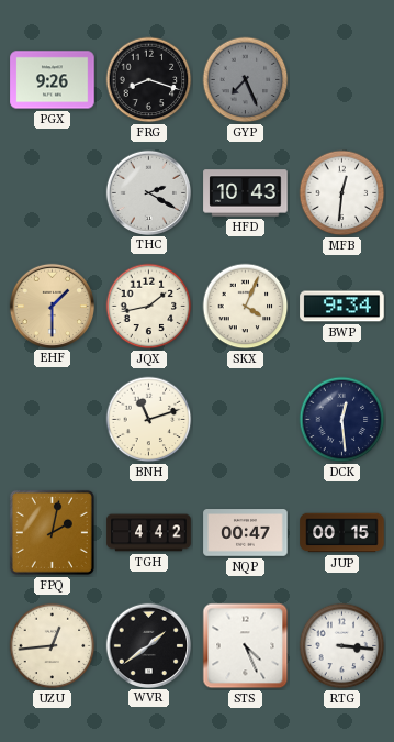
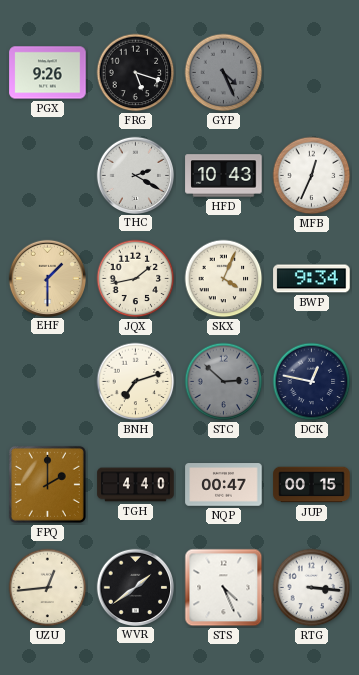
FRG: 8:18 -> 5:18
GYP: 7:26 -> 4:26
MFB: 12:31 -> 12:34
BNH: 11:12 -> 7:12
STC: none -> 2:52
DCK: 12:29 -> 12:47
FPQ: 2:02 -> 2:00
TGH: 4:42 -> 4:40
